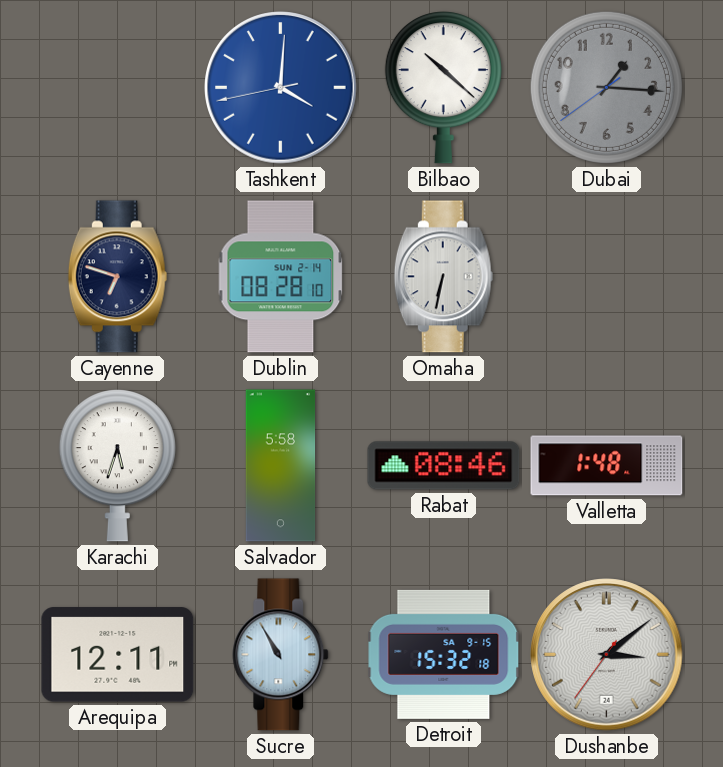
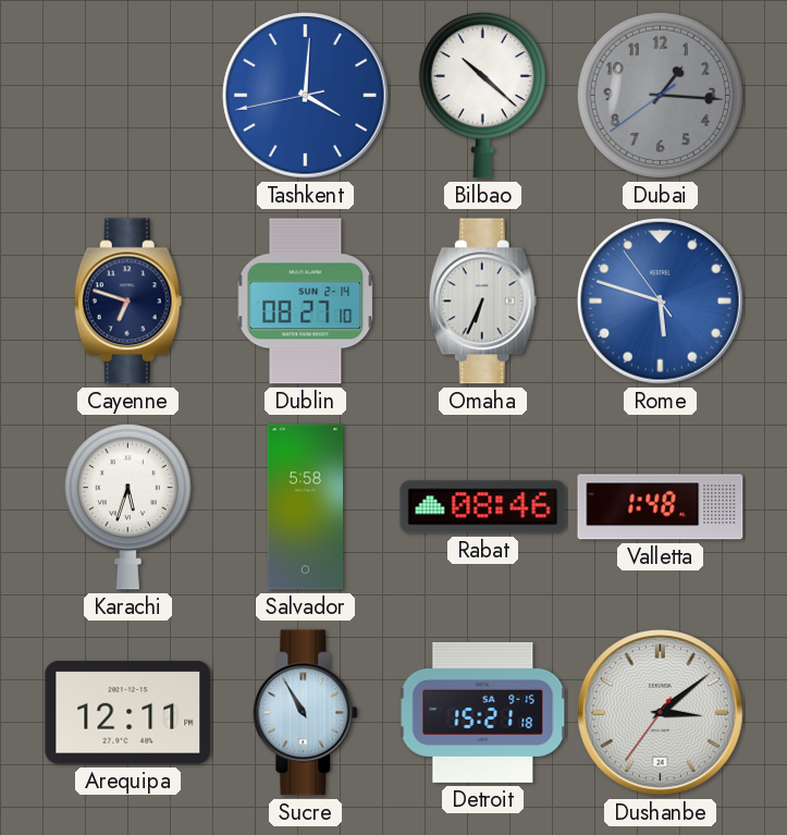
Dublin: 08:28 -> 08:27
Omaha: 6:32 -> 6:34
Rome: none -> 5:47
Detroit: 15:32 -> 15:21
